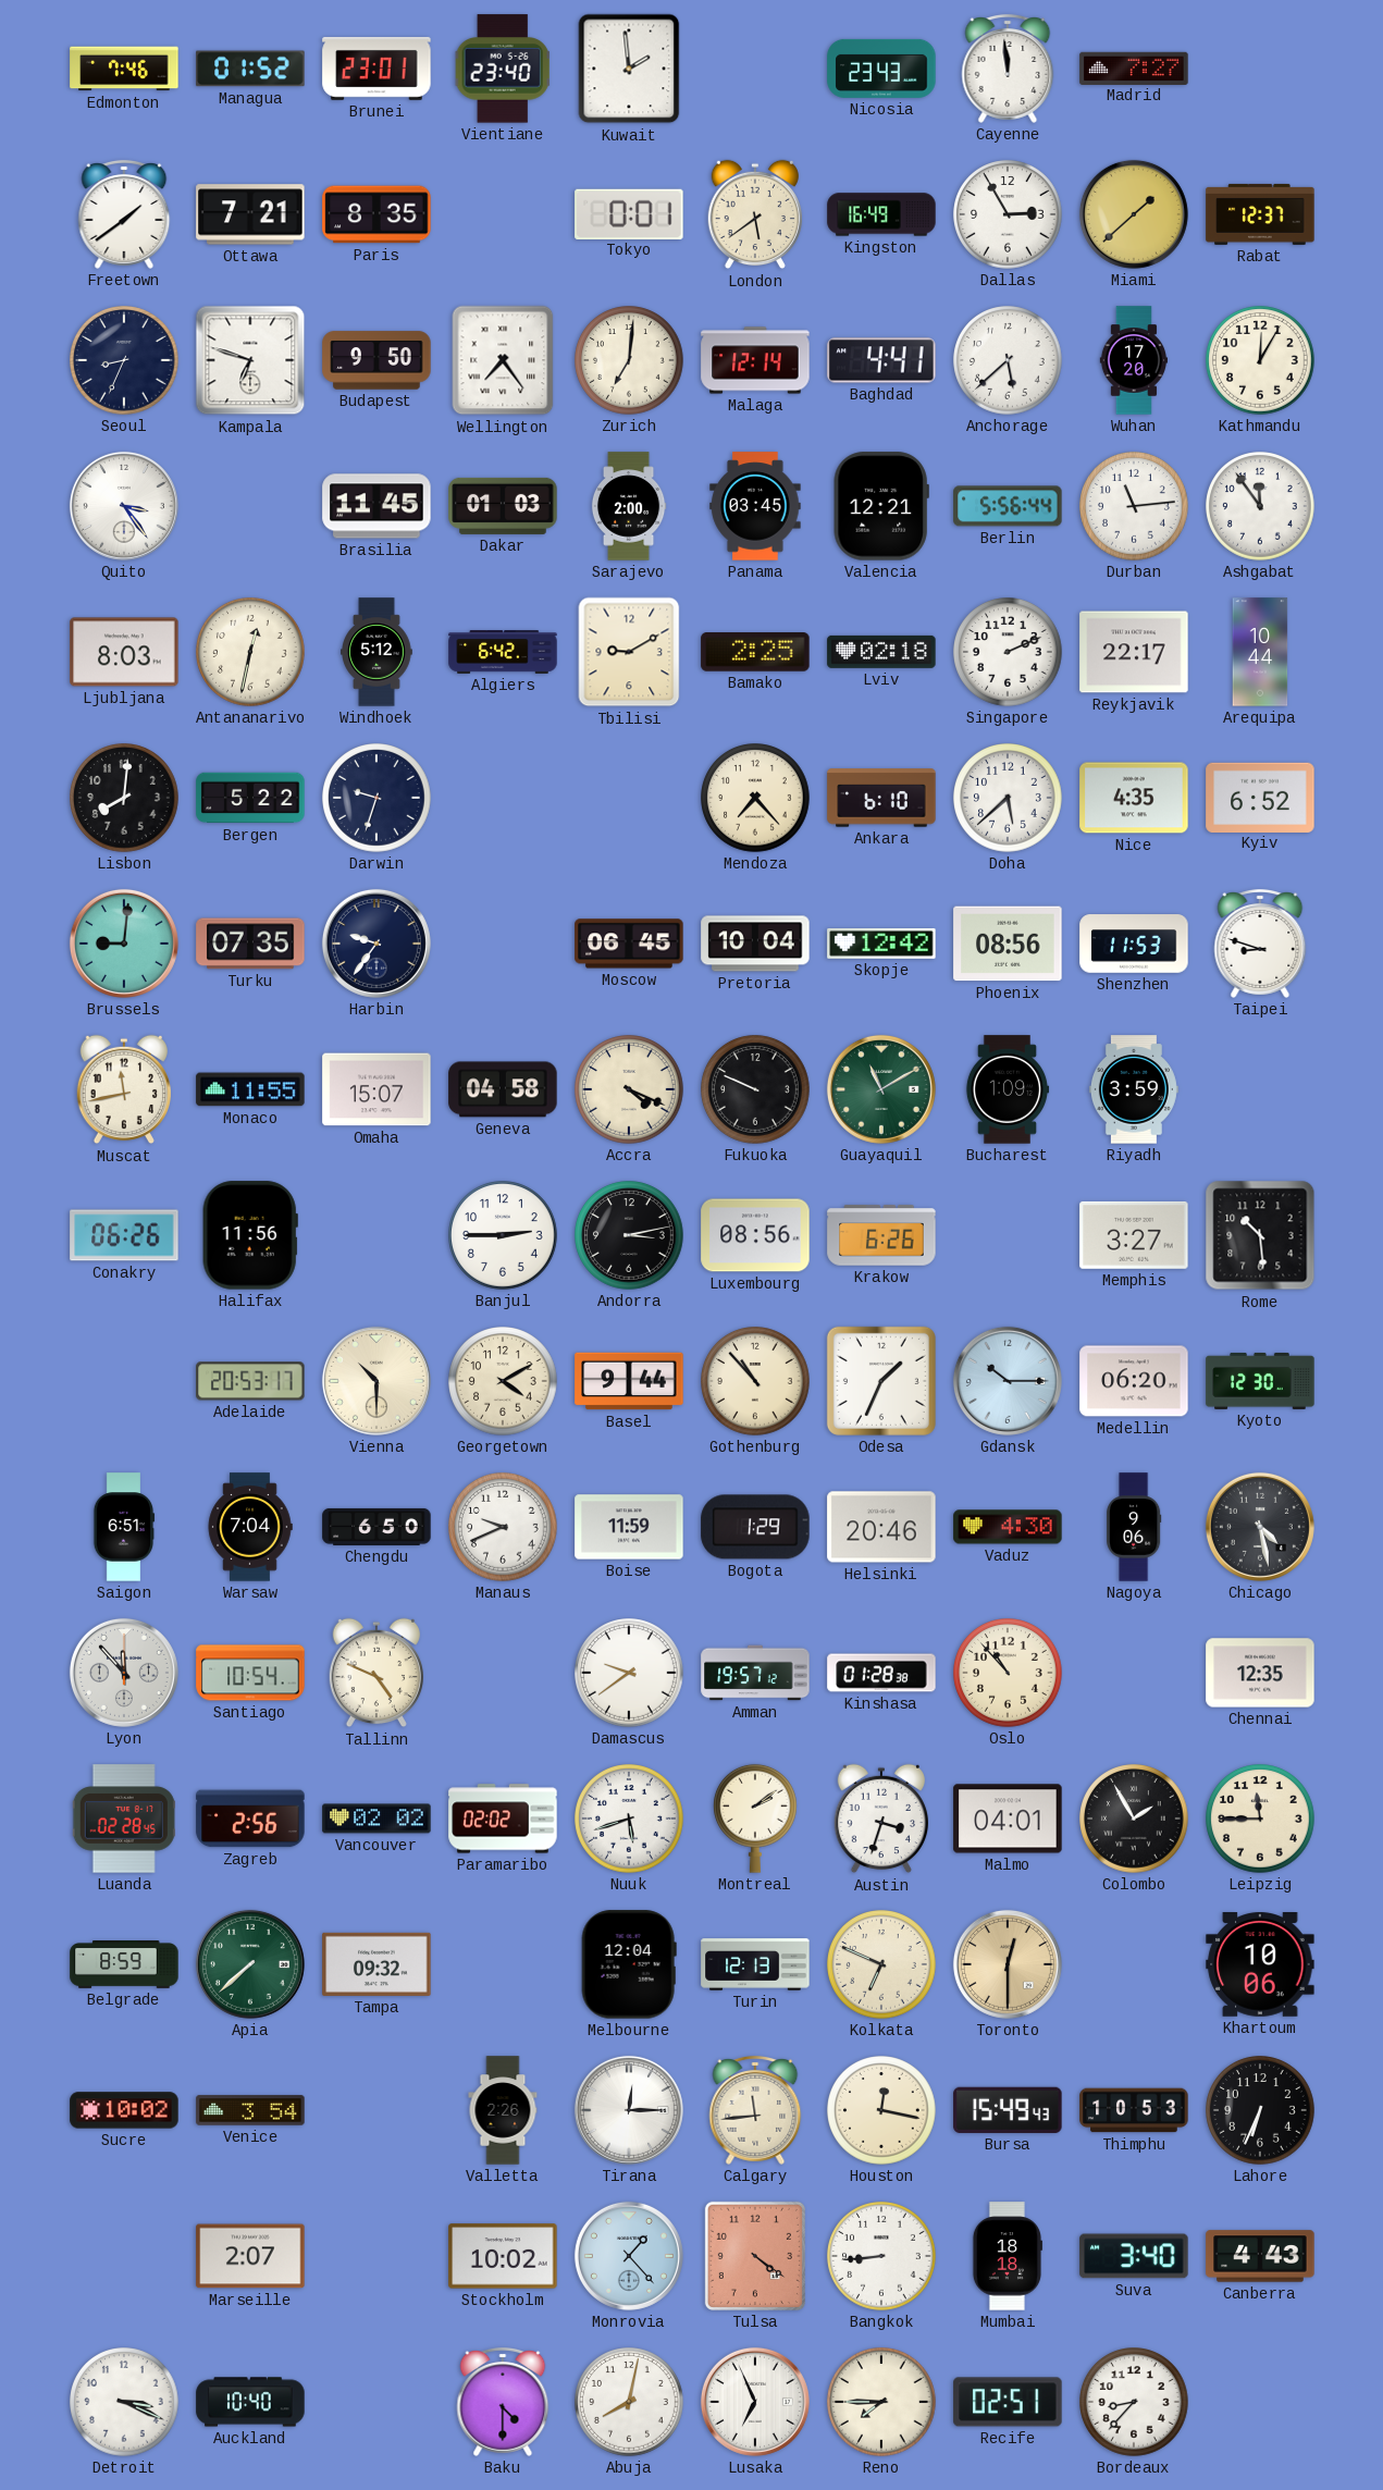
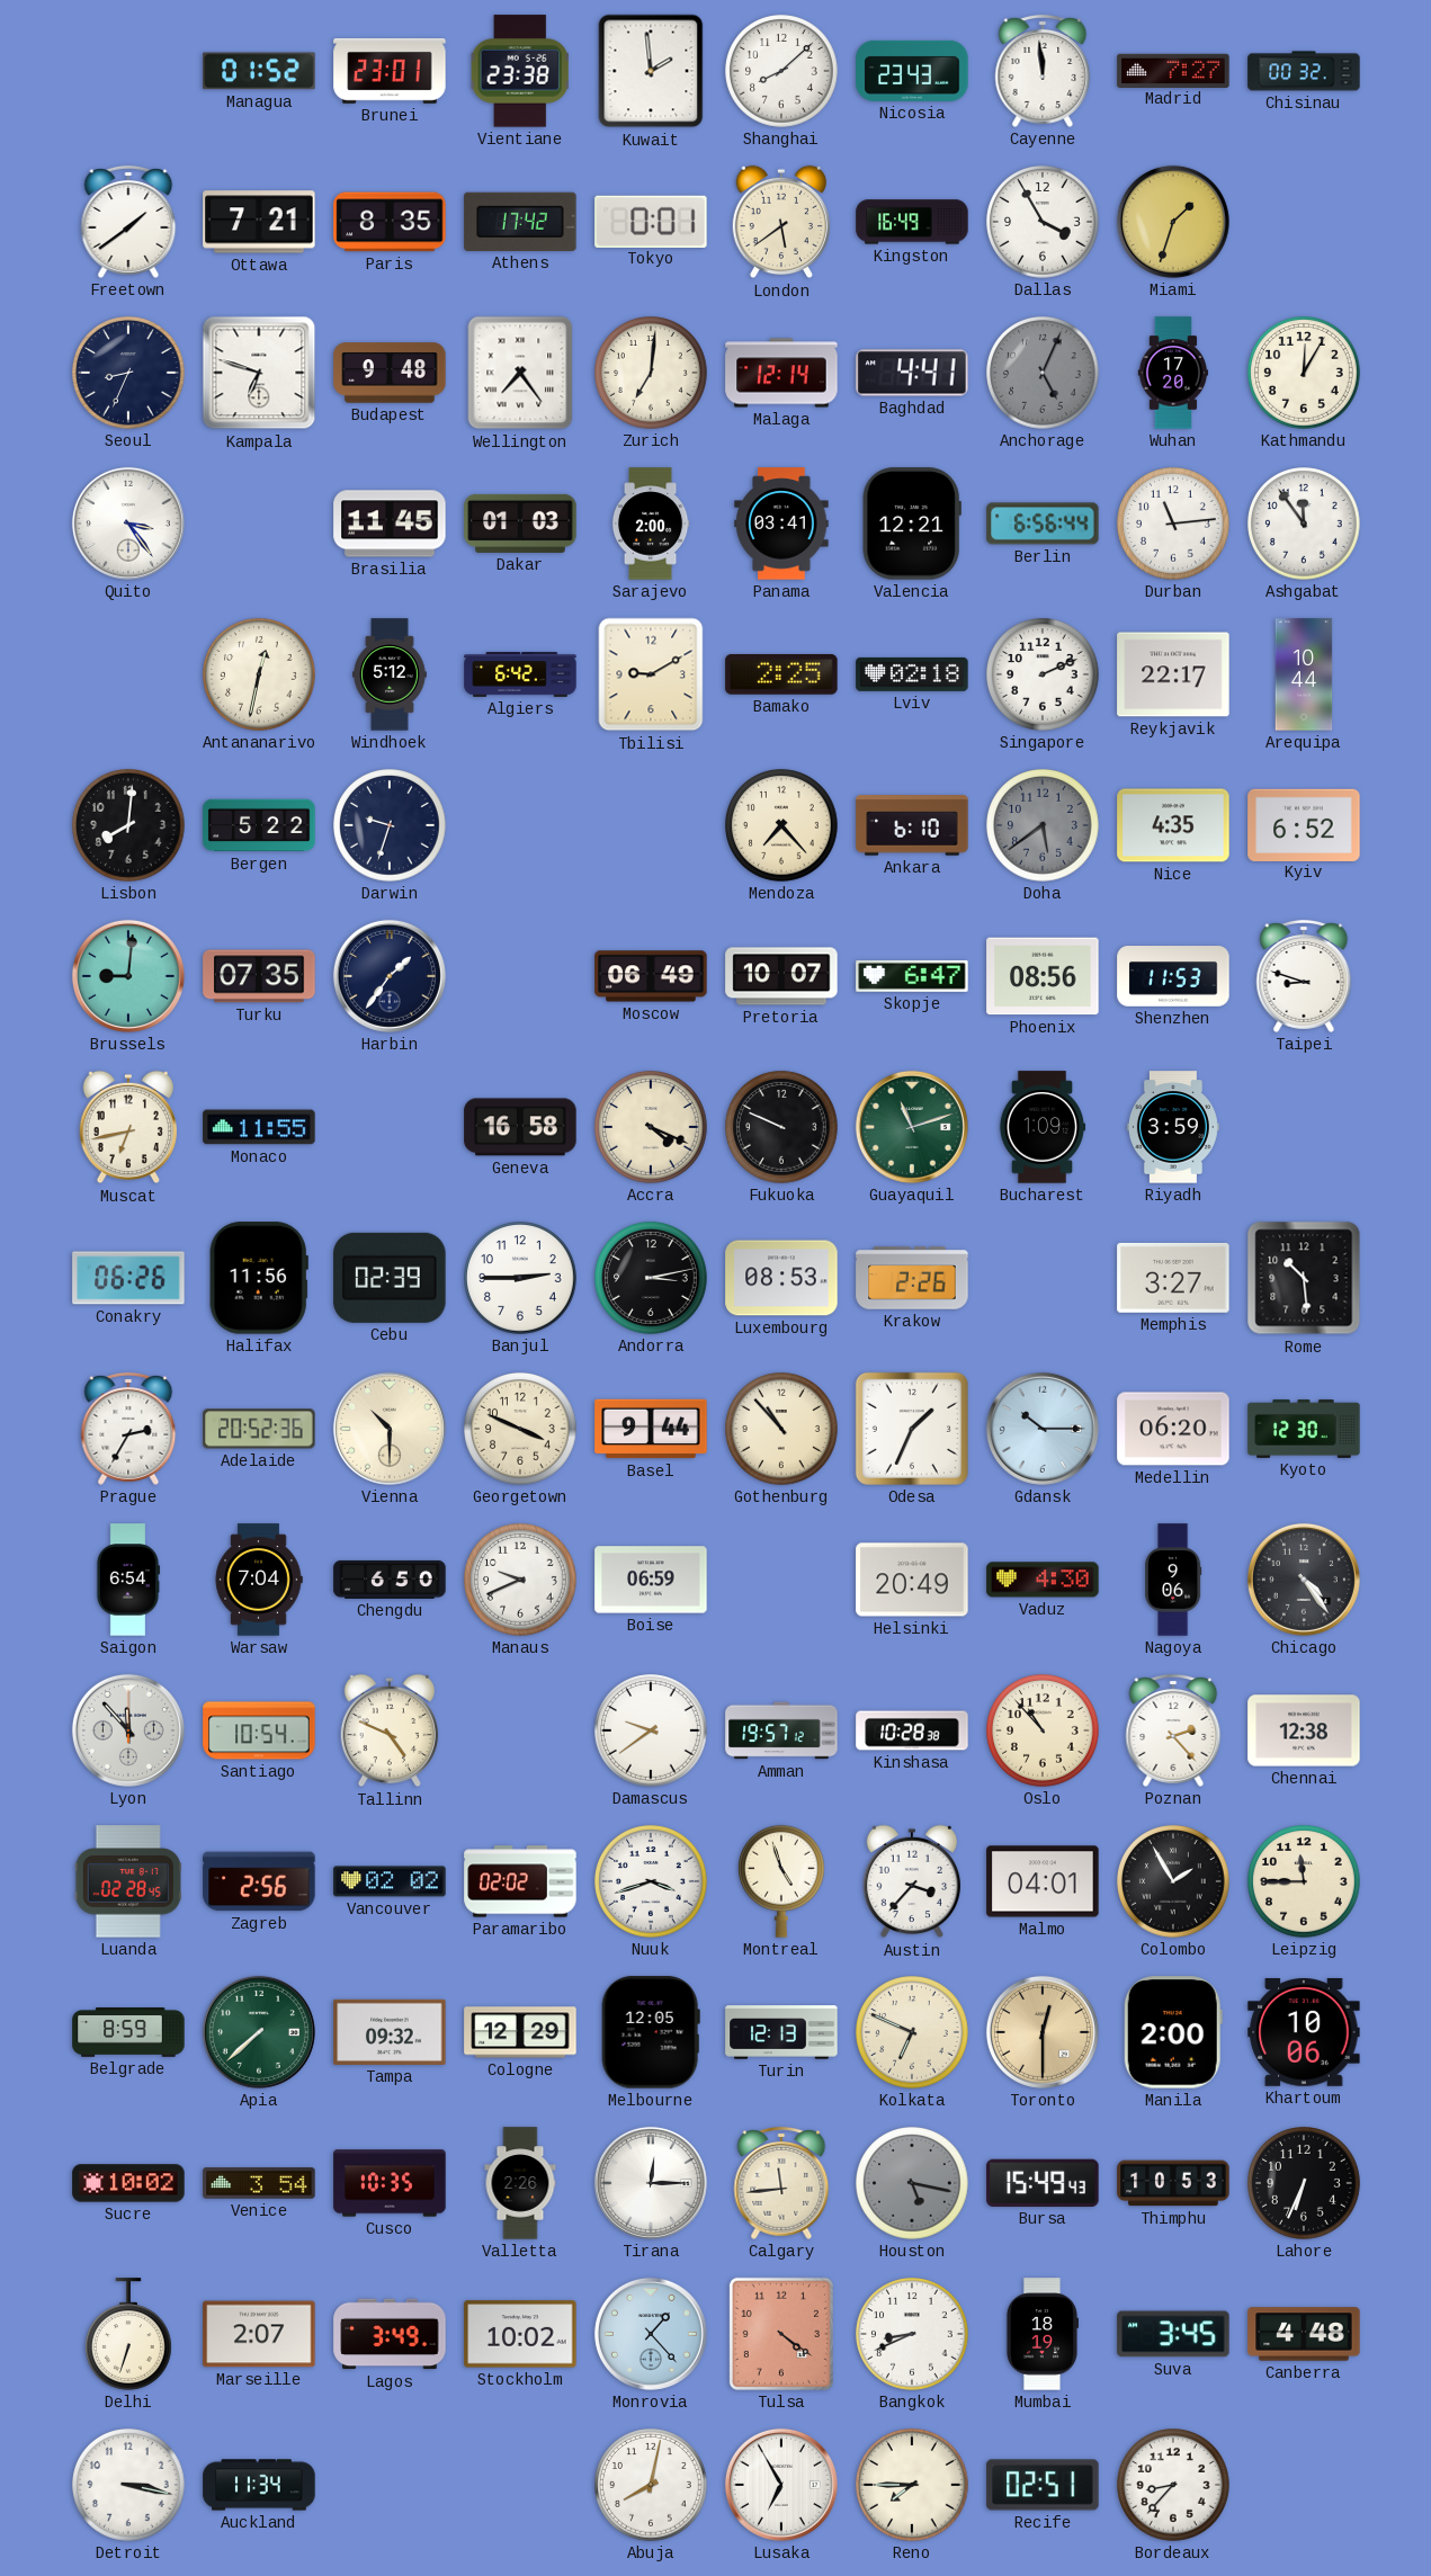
Edmonton: 7:46 -> none
Vientiane: 23:40 -> 23:38
Shanghai: none -> 8:08
Chisinau: none -> 00:32
Athens: none -> 17:42
Dallas: 2:55 -> 3:55
Miami: 1:38 -> 1:33
Rabat: 12:37 -> none
Budapest: 9:50 -> 9:48
Anchorage: 5:38 -> 5:04
Anchorage dial: white -> grey
Panama: 03:45 -> 03:41
Berlin: 5:56 -> 6:56
Ljubljana: 8:03 -> none
Doha: 5:38 -> 5:39
Doha dial: white -> grey
Harbin: 9:36 -> 1:36
Moscow: 06:45 -> 06:49
Pretoria: 10:04 -> 10:07
Skopje: 12:42 -> 6:47
Muscat: 11:43 -> 6:43
Omaha: 15:07 -> none
Geneva: 04:58 -> 16:58
Guayaquil: 11:10 -> 11:12
Cebu: none -> 02:39
Luxembourg: 08:56 -> 08:53
Krakow: 6:26 -> 2:26
Prague: none -> 2:35
Adelaide: 20:53 -> 20:52
Georgetown: 4:10 -> 3:49
Saigon: 6:51 -> 6:54
Boise: 11:59 -> 06:59
Bogota: 1:29 -> none
Helsinki: 20:46 -> 20:49
Chicago: 4:28 -> 4:24
Kinshasa: 01:28 -> 10:28
Poznan: none -> 2:23
Chennai: 12:35 -> 12:38
Nuuk: 5:42 -> 3:42
Montreal: 2:09 -> 4:57
Austin: 3:33 -> 3:37
Cologne: none -> 12:29
Melbourne: 12:04 -> 12:05
Manila: none -> 2:00
Cusco: none -> 10:35
Houston: 12:17 -> 5:17
Houston dial: cream -> grey
Delhi: none -> 6:33
Lagos: none -> 3:49
Bangkok: 8:44 -> 8:41
Mumbai: 18:18 -> 18:19
Suva: 3:40 -> 3:45
Canberra: 4:43 -> 4:48
Detroit: 3:19 -> 3:17
Auckland: 10:40 -> 11:34
Baku: 4:30 -> none
Lusaka: 6:56 -> 6:55
